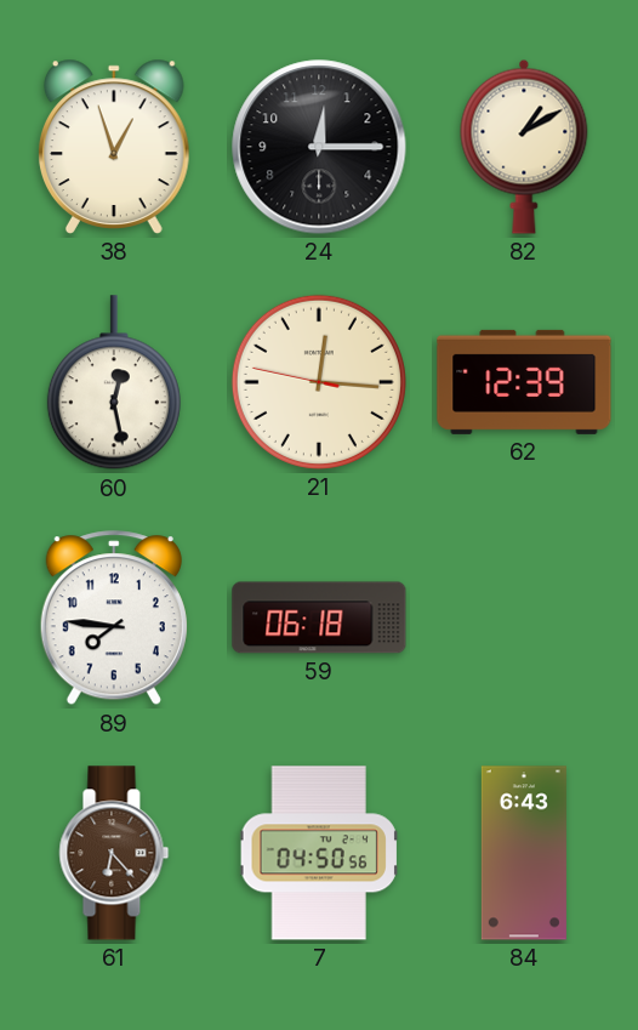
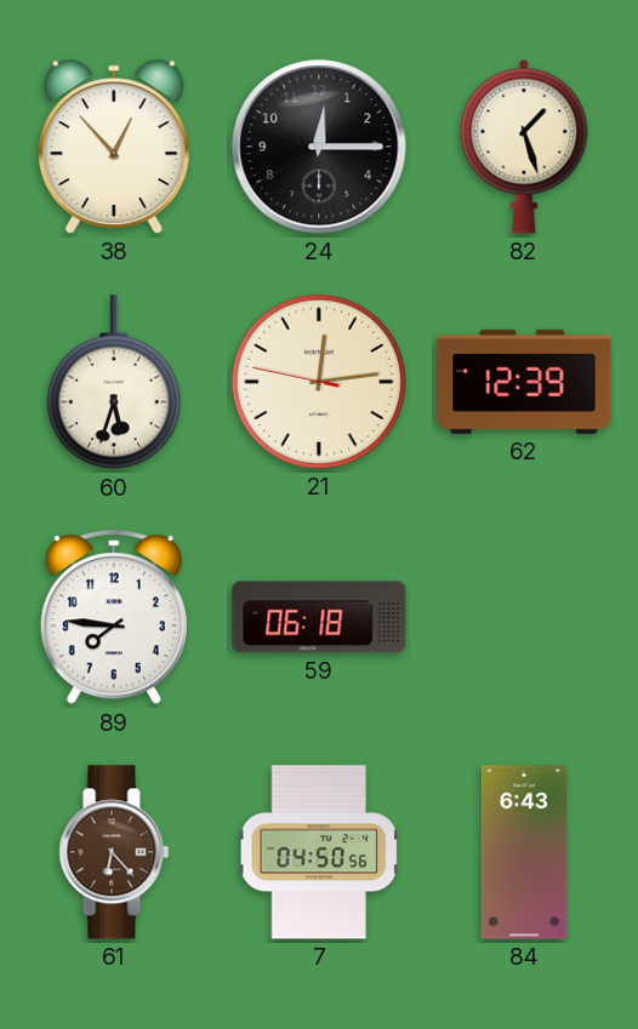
38: 12:57 -> 12:53
82: 1:10 -> 1:27
60: 12:28 -> 5:33
21: 12:15 -> 12:13
